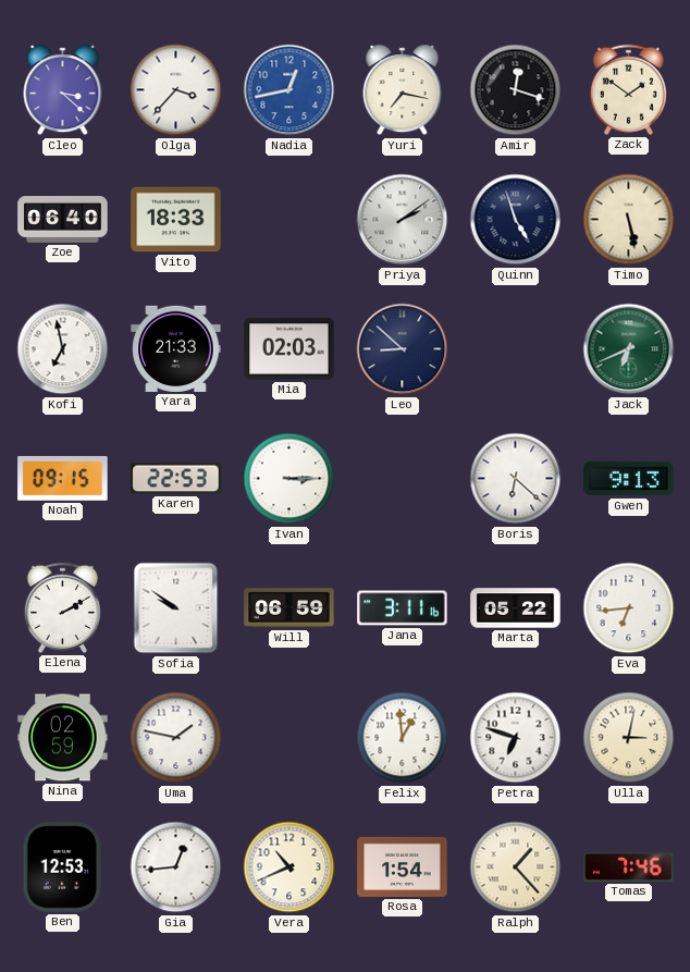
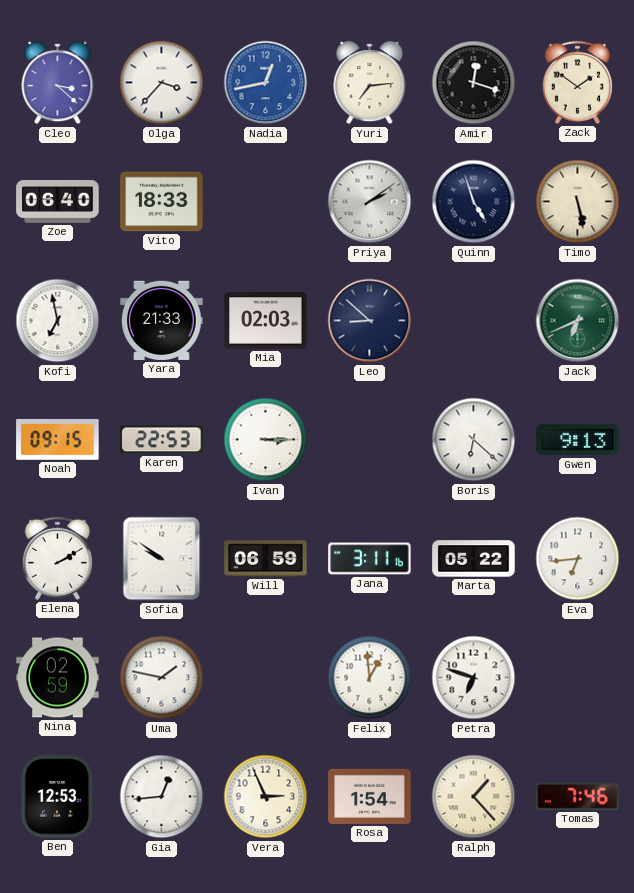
Yuri: 7:17 -> 7:14
Ulla: 3:02 -> none
Vera: 10:41 -> 2:56
